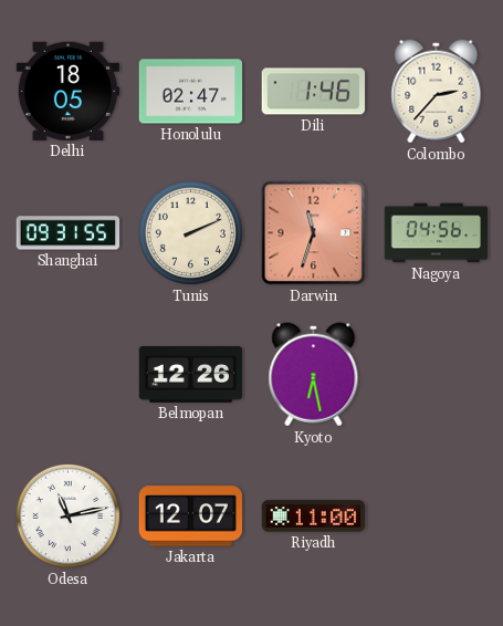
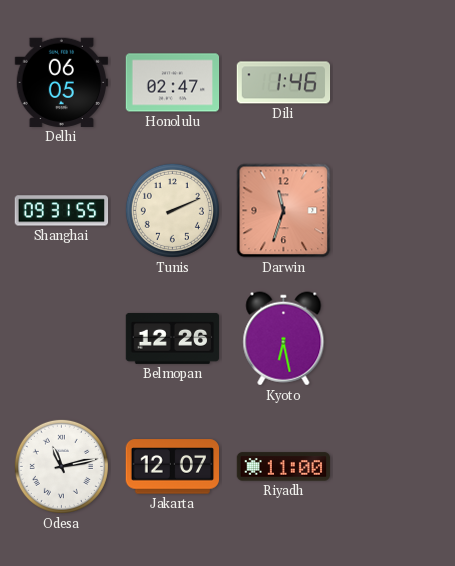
Delhi: 18:05 -> 06:05
Colombo: 2:37 -> none
Nagoya: 04:56 -> none
